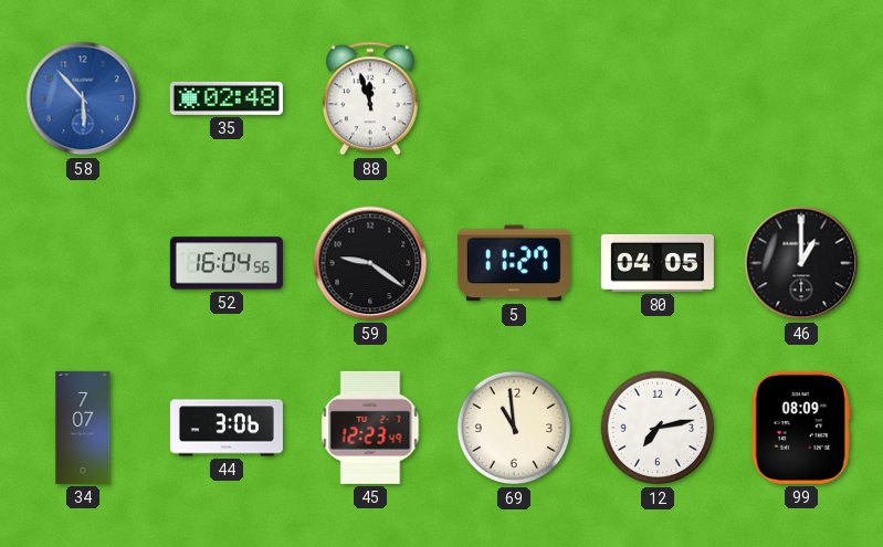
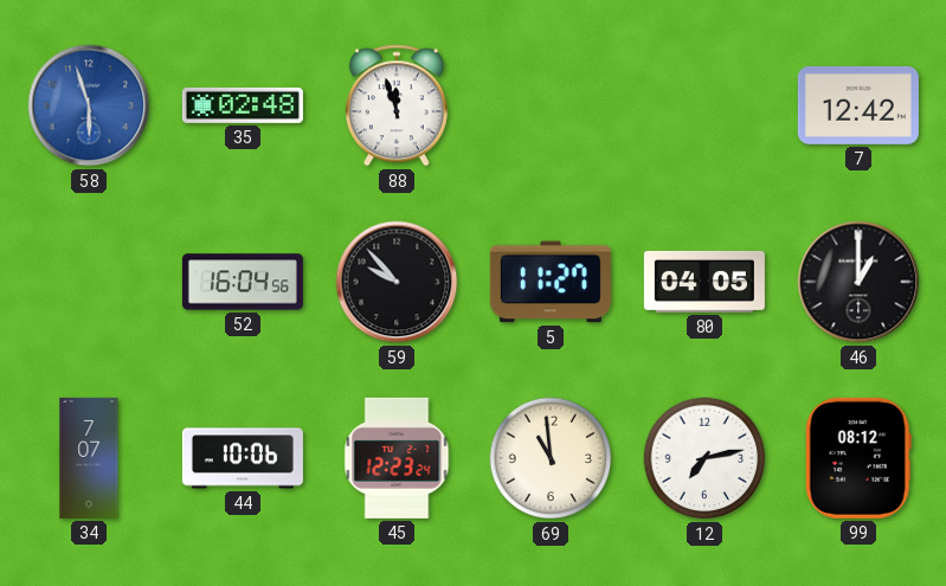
58: 5:53 -> 5:57
7: none -> 12:42
59: 9:21 -> 9:53
44: 3:06 -> 10:06
45: 12:23:49 -> 12:23:24
99: 08:09 -> 08:12
